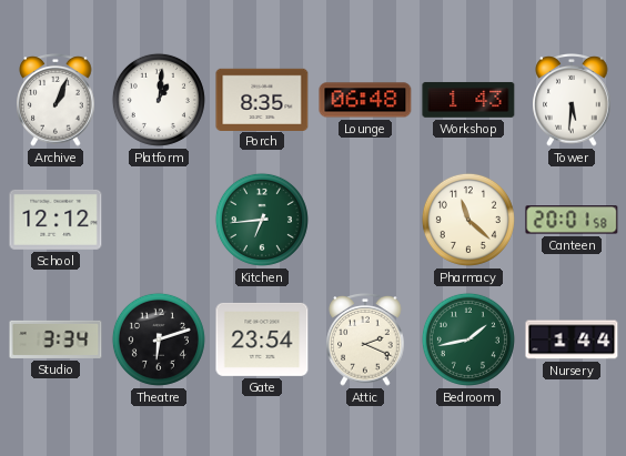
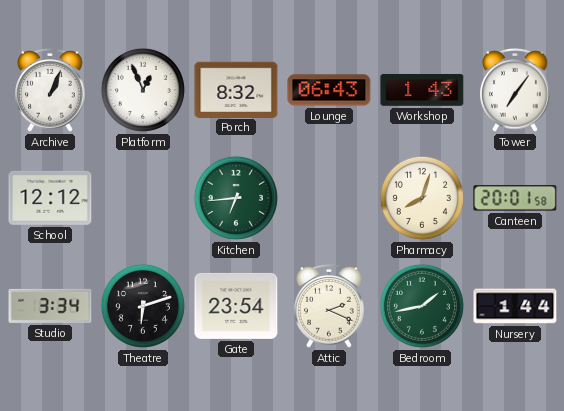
Platform: 1:01 -> 12:56
Porch: 8:35 -> 8:32
Lounge: 06:48 -> 06:43
Tower: 5:31 -> 7:06
Pharmacy: 11:22 -> 8:03
